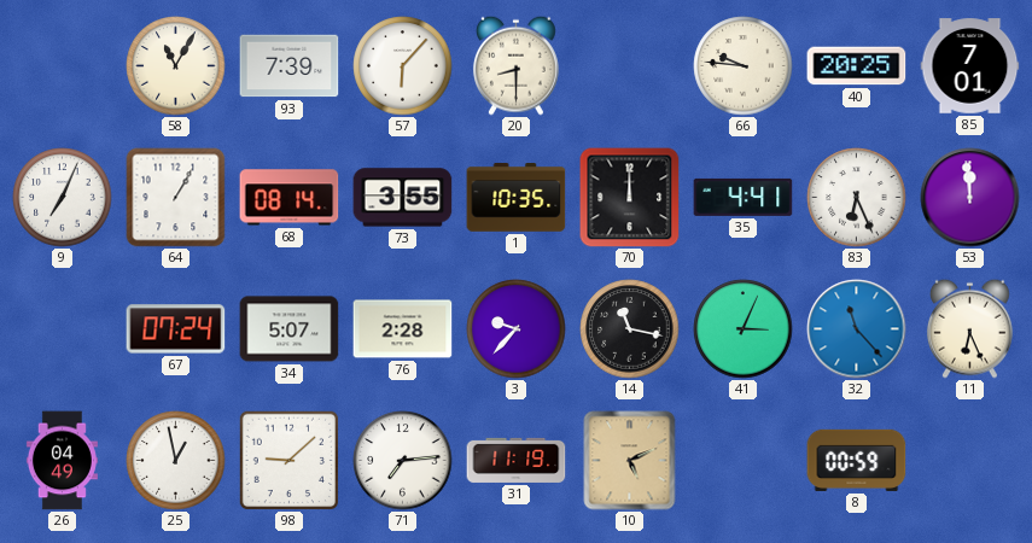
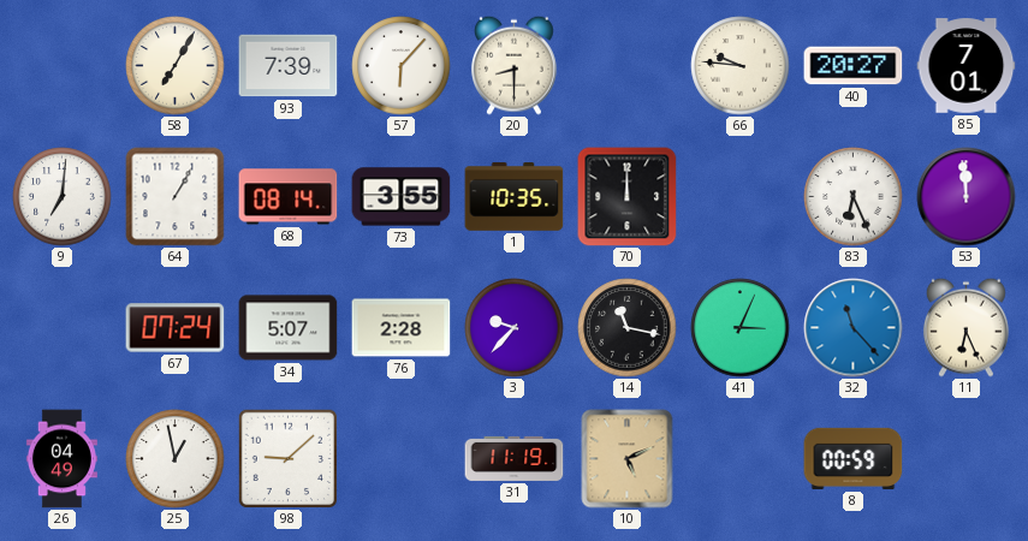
58: 11:05 -> 7:05
40: 20:25 -> 20:27
9: 7:04 -> 7:01
35: 4:41 -> none
71: 7:14 -> none
